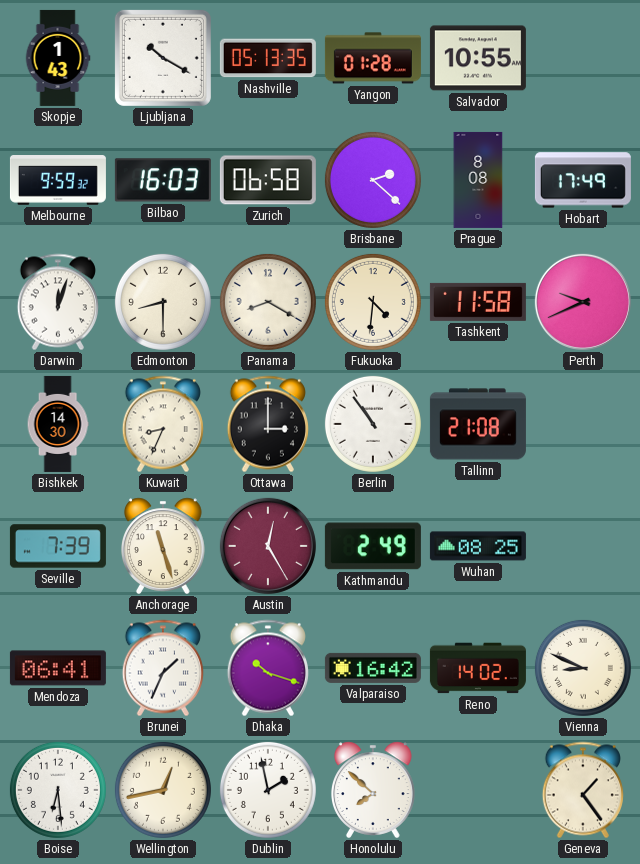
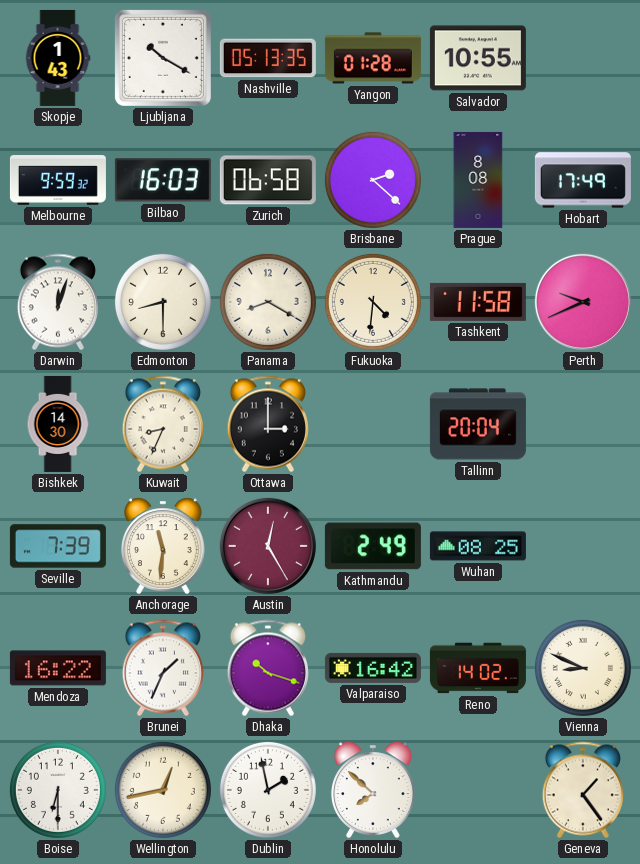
Berlin: 10:54 -> none
Tallinn: 21:08 -> 20:04
Anchorage: 11:27 -> 11:31
Mendoza: 06:41 -> 16:22
Boise: 6:29 -> 6:30
